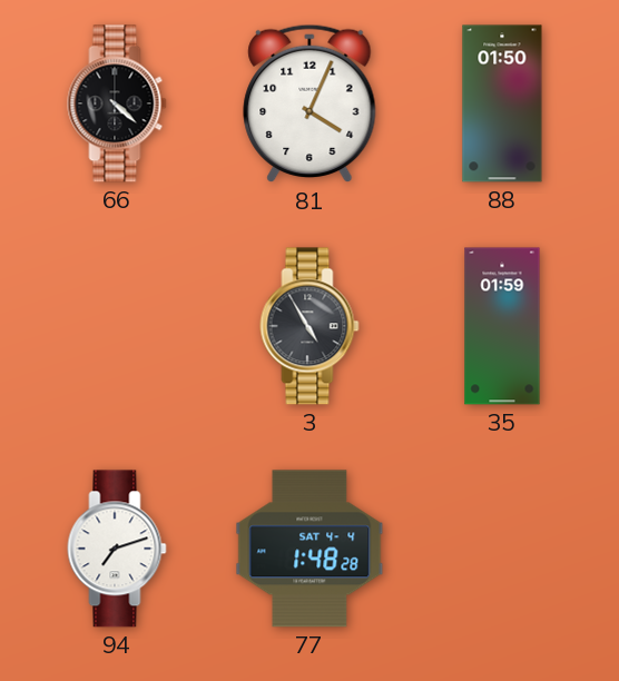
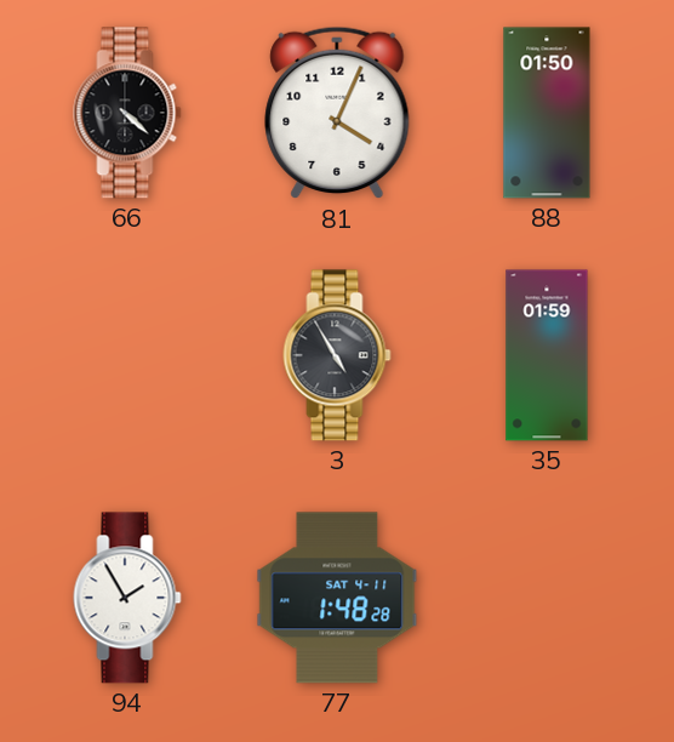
94: 7:12 -> 1:55
77 date: SAT 4-4 -> SAT 4-11
